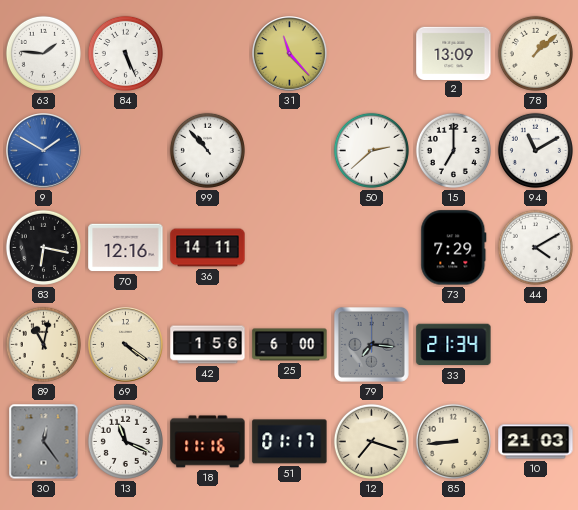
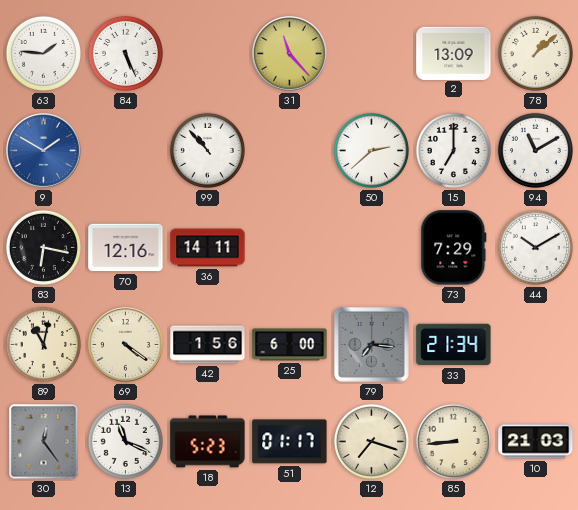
44: 4:10 -> 10:10
18: 11:16 -> 5:23
